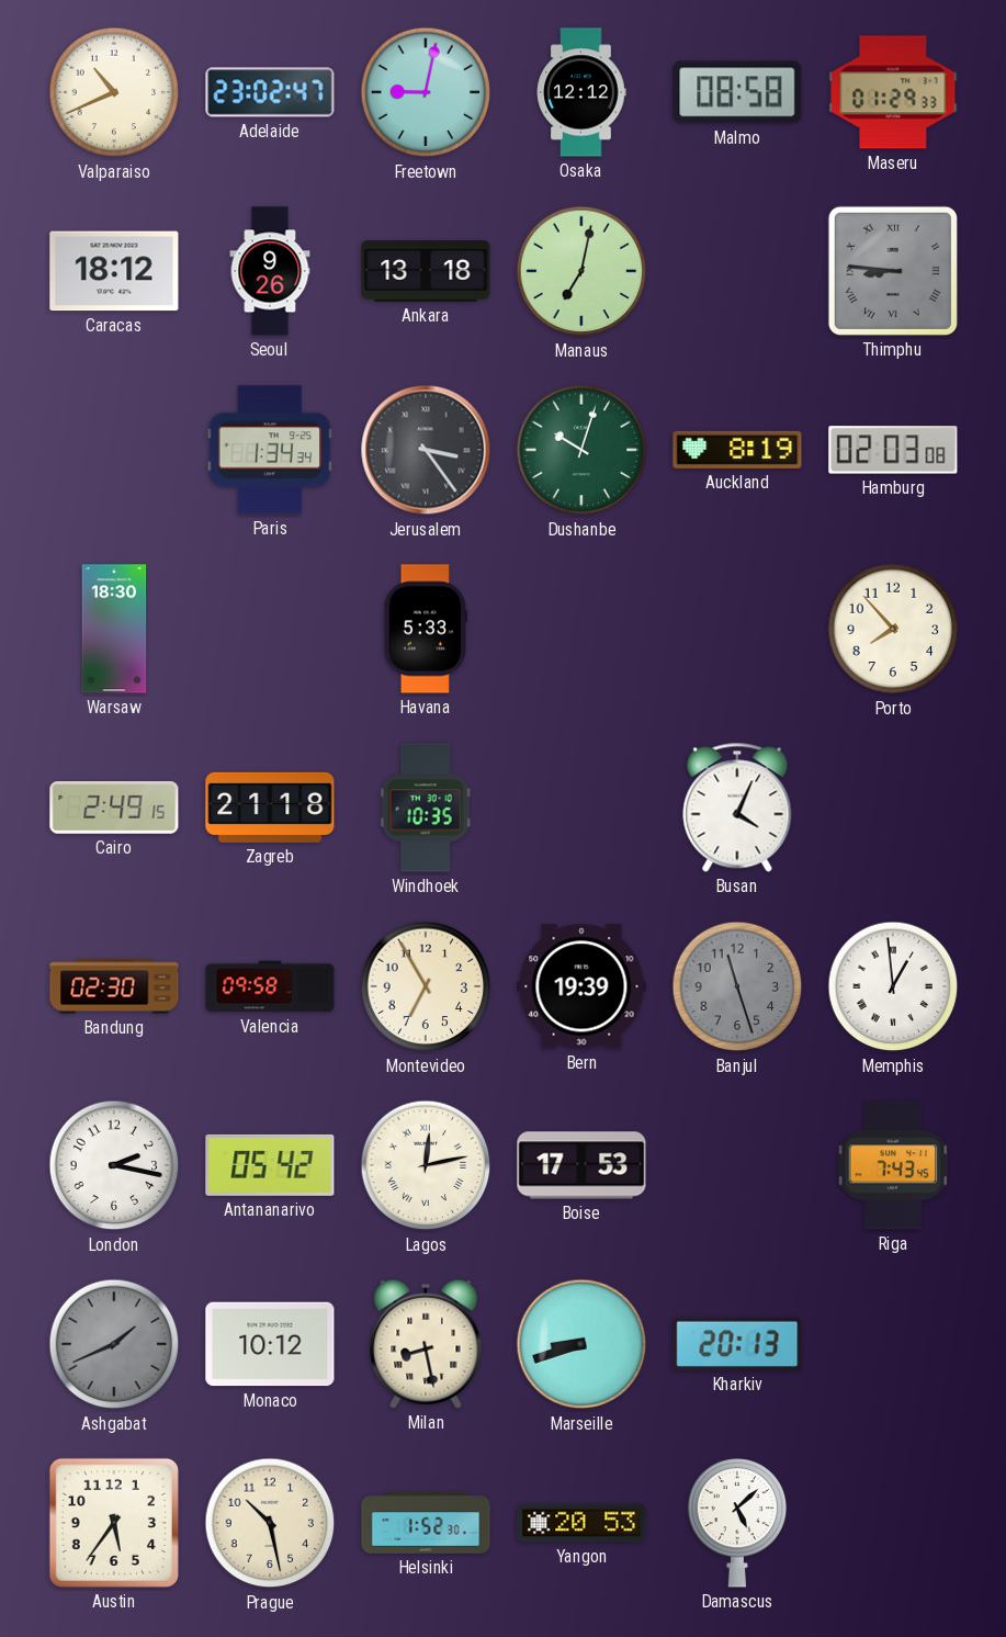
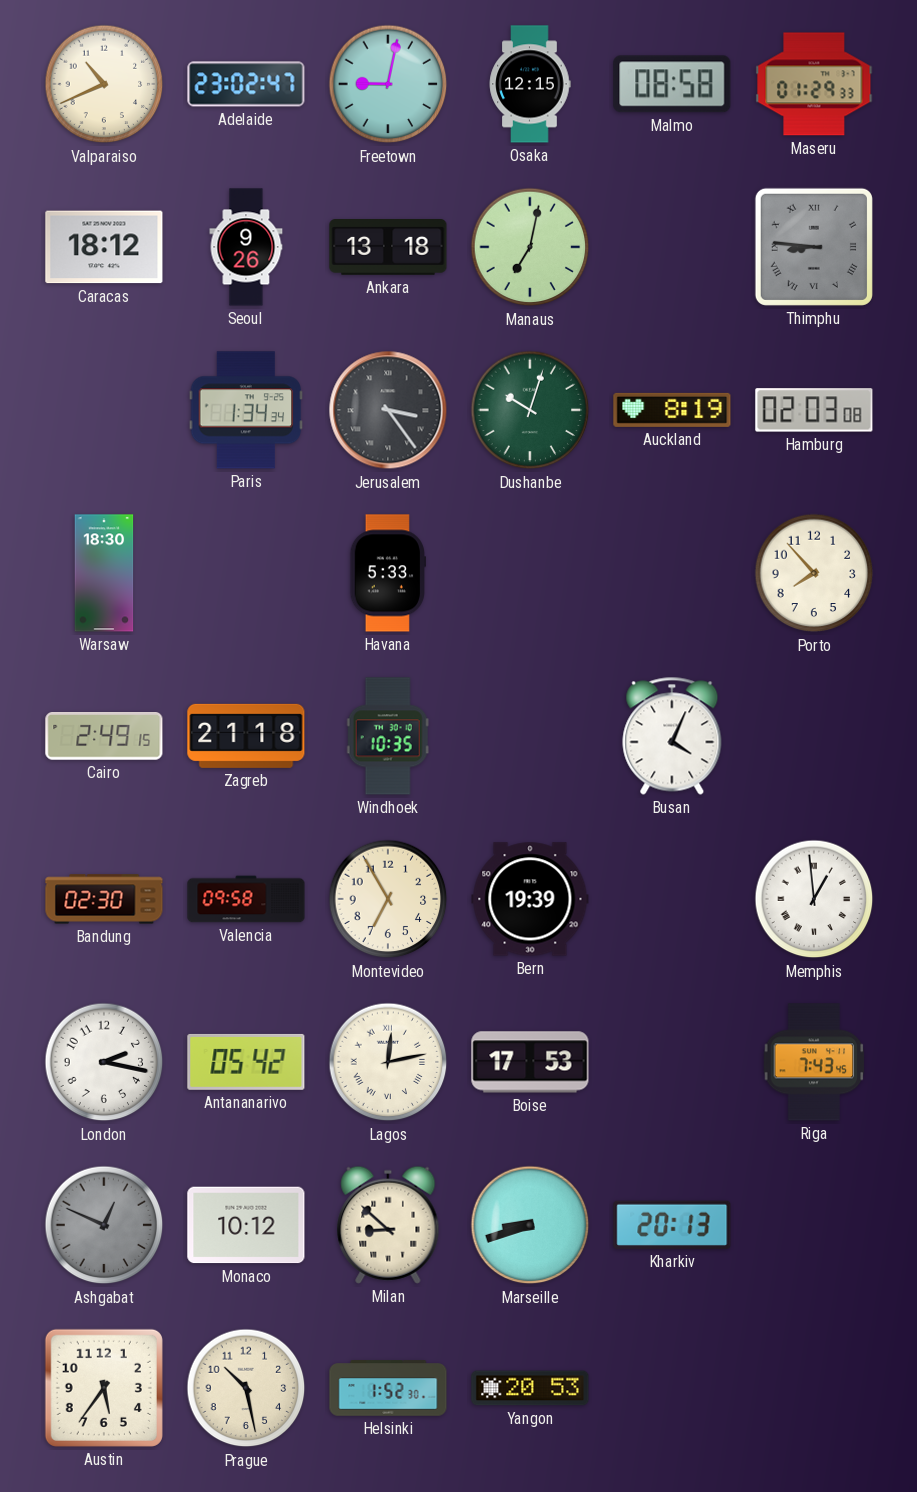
Osaka: 12:12 -> 12:15
Banjul: 11:27 -> none
Ashgabat: 1:41 -> 12:49
Milan: 8:28 -> 8:52
Damascus: 5:08 -> none
